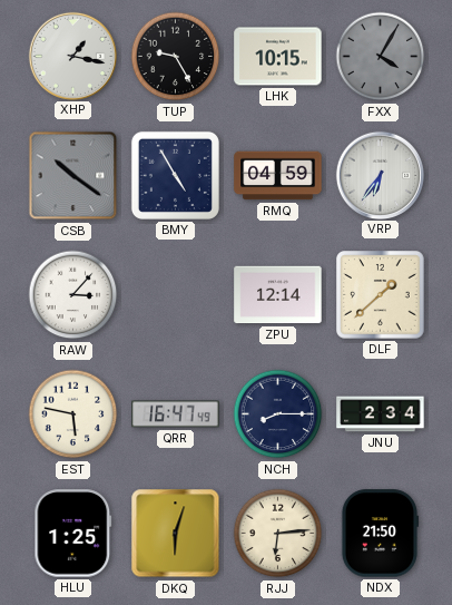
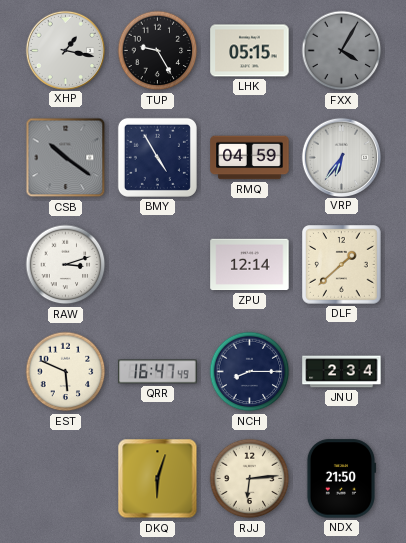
LHK: 10:15 -> 05:15
RAW: 3:07 -> 3:12
EST: 5:47 -> 5:49
HLU: 1:25 -> none
